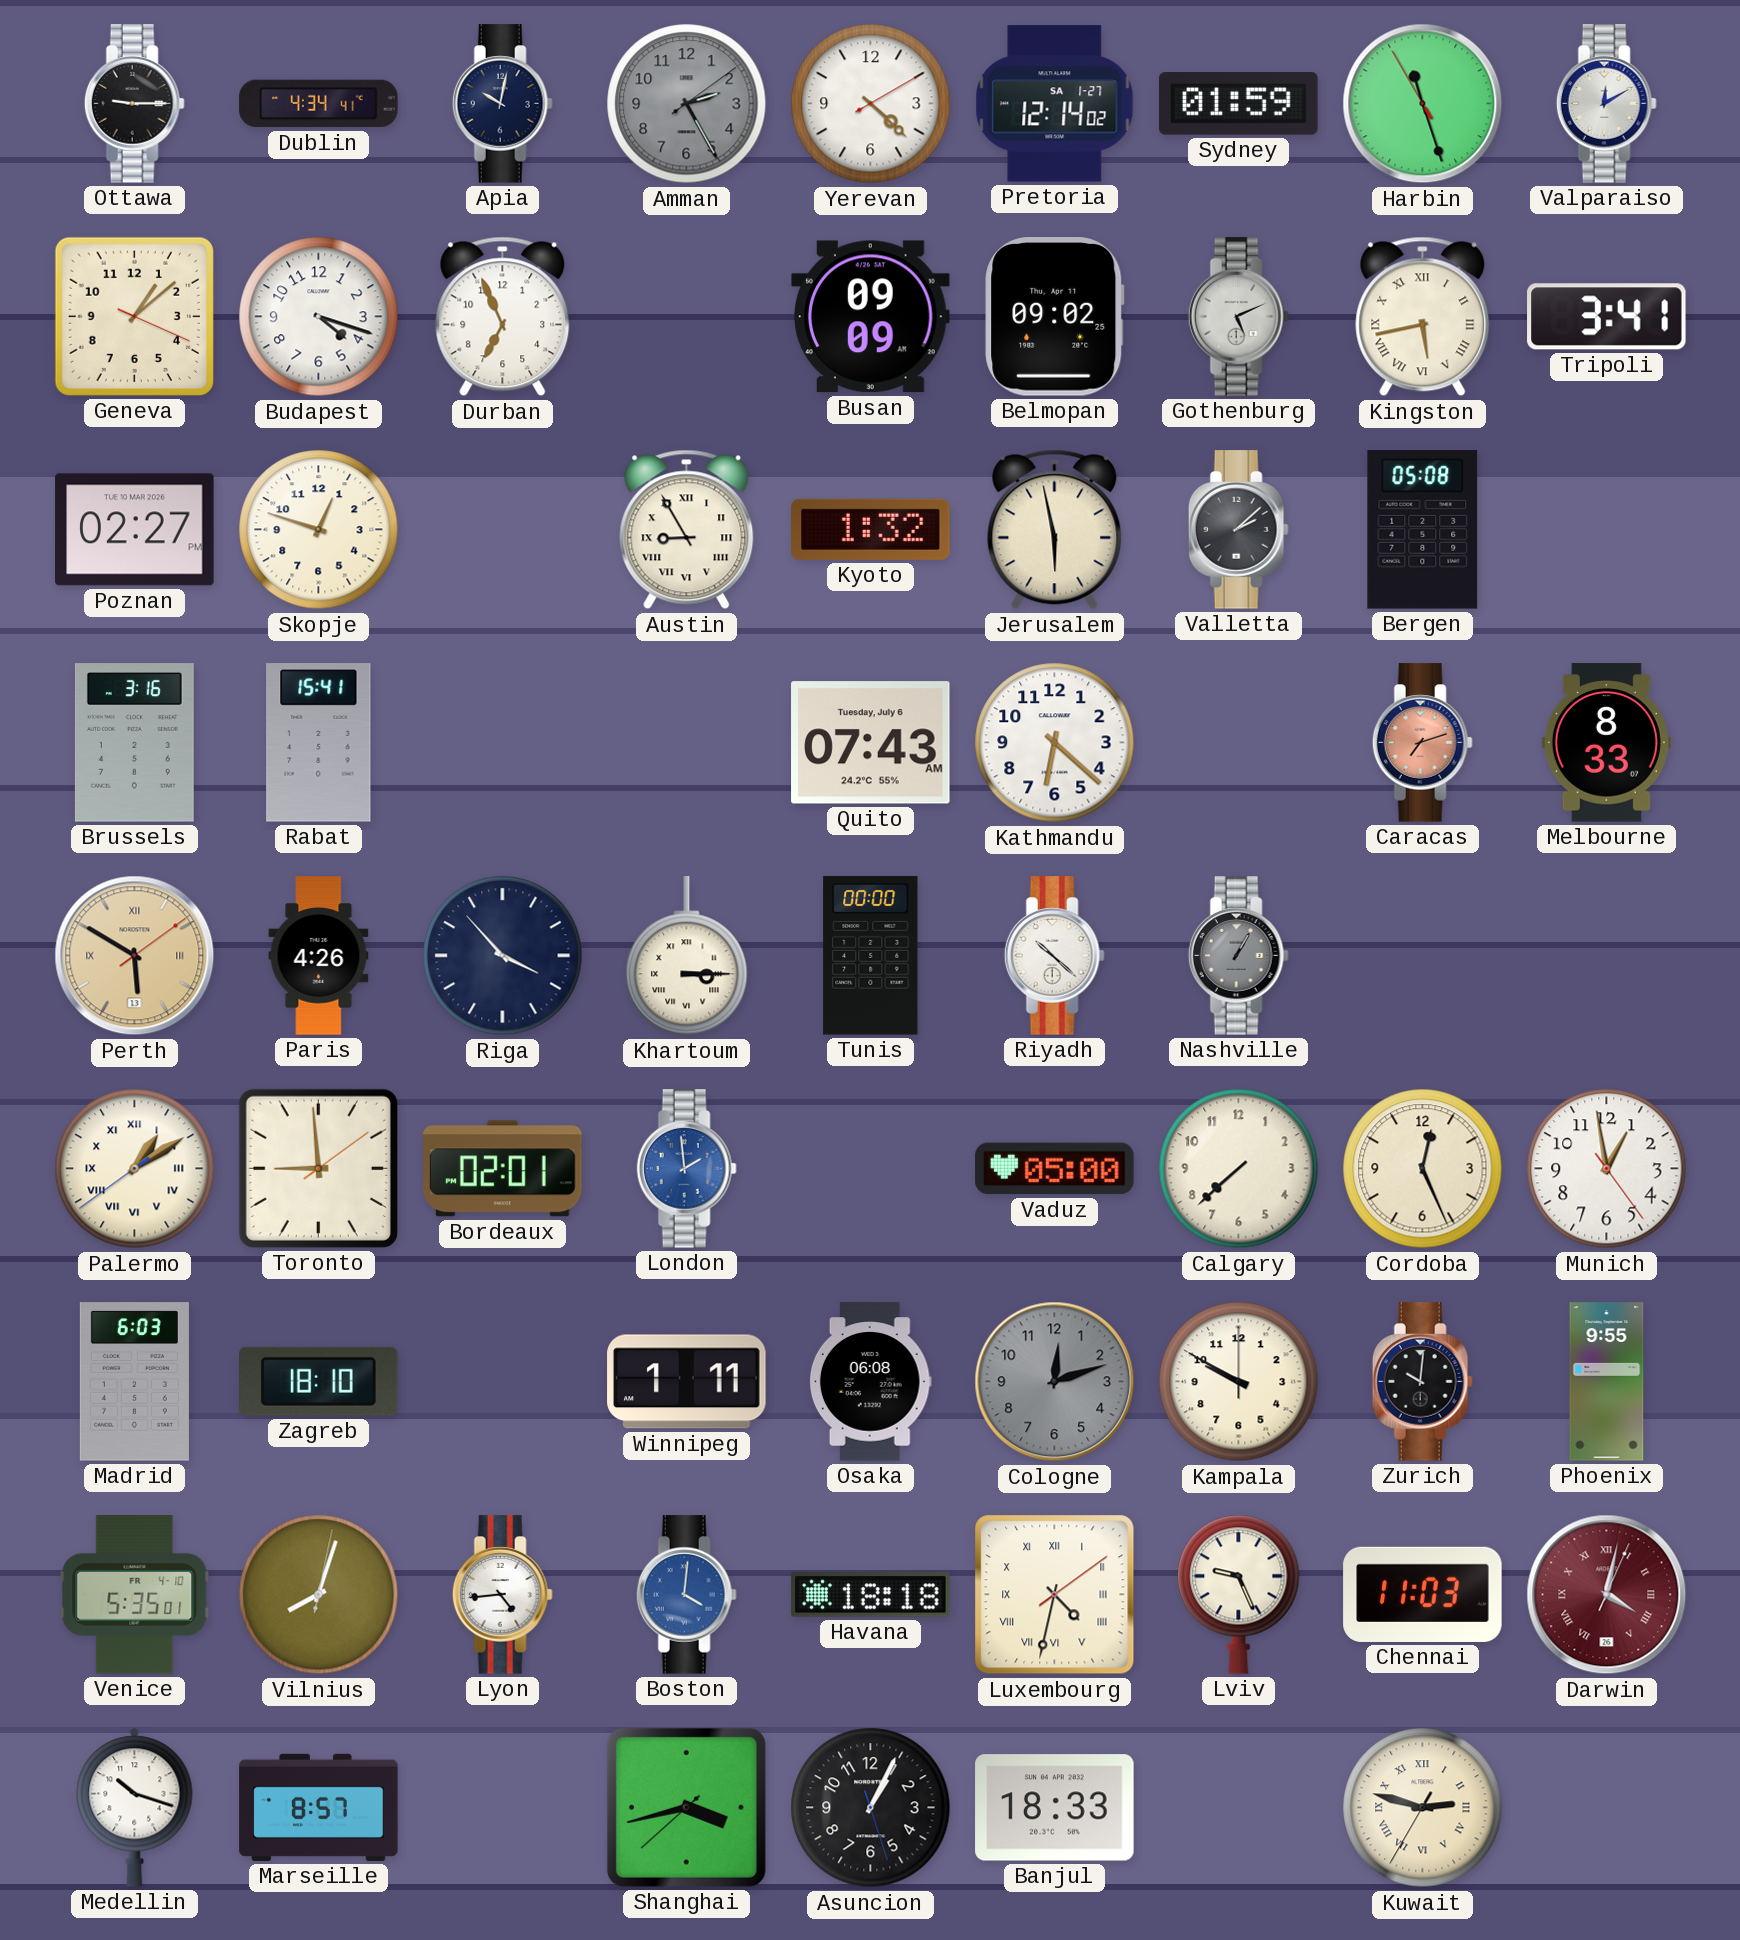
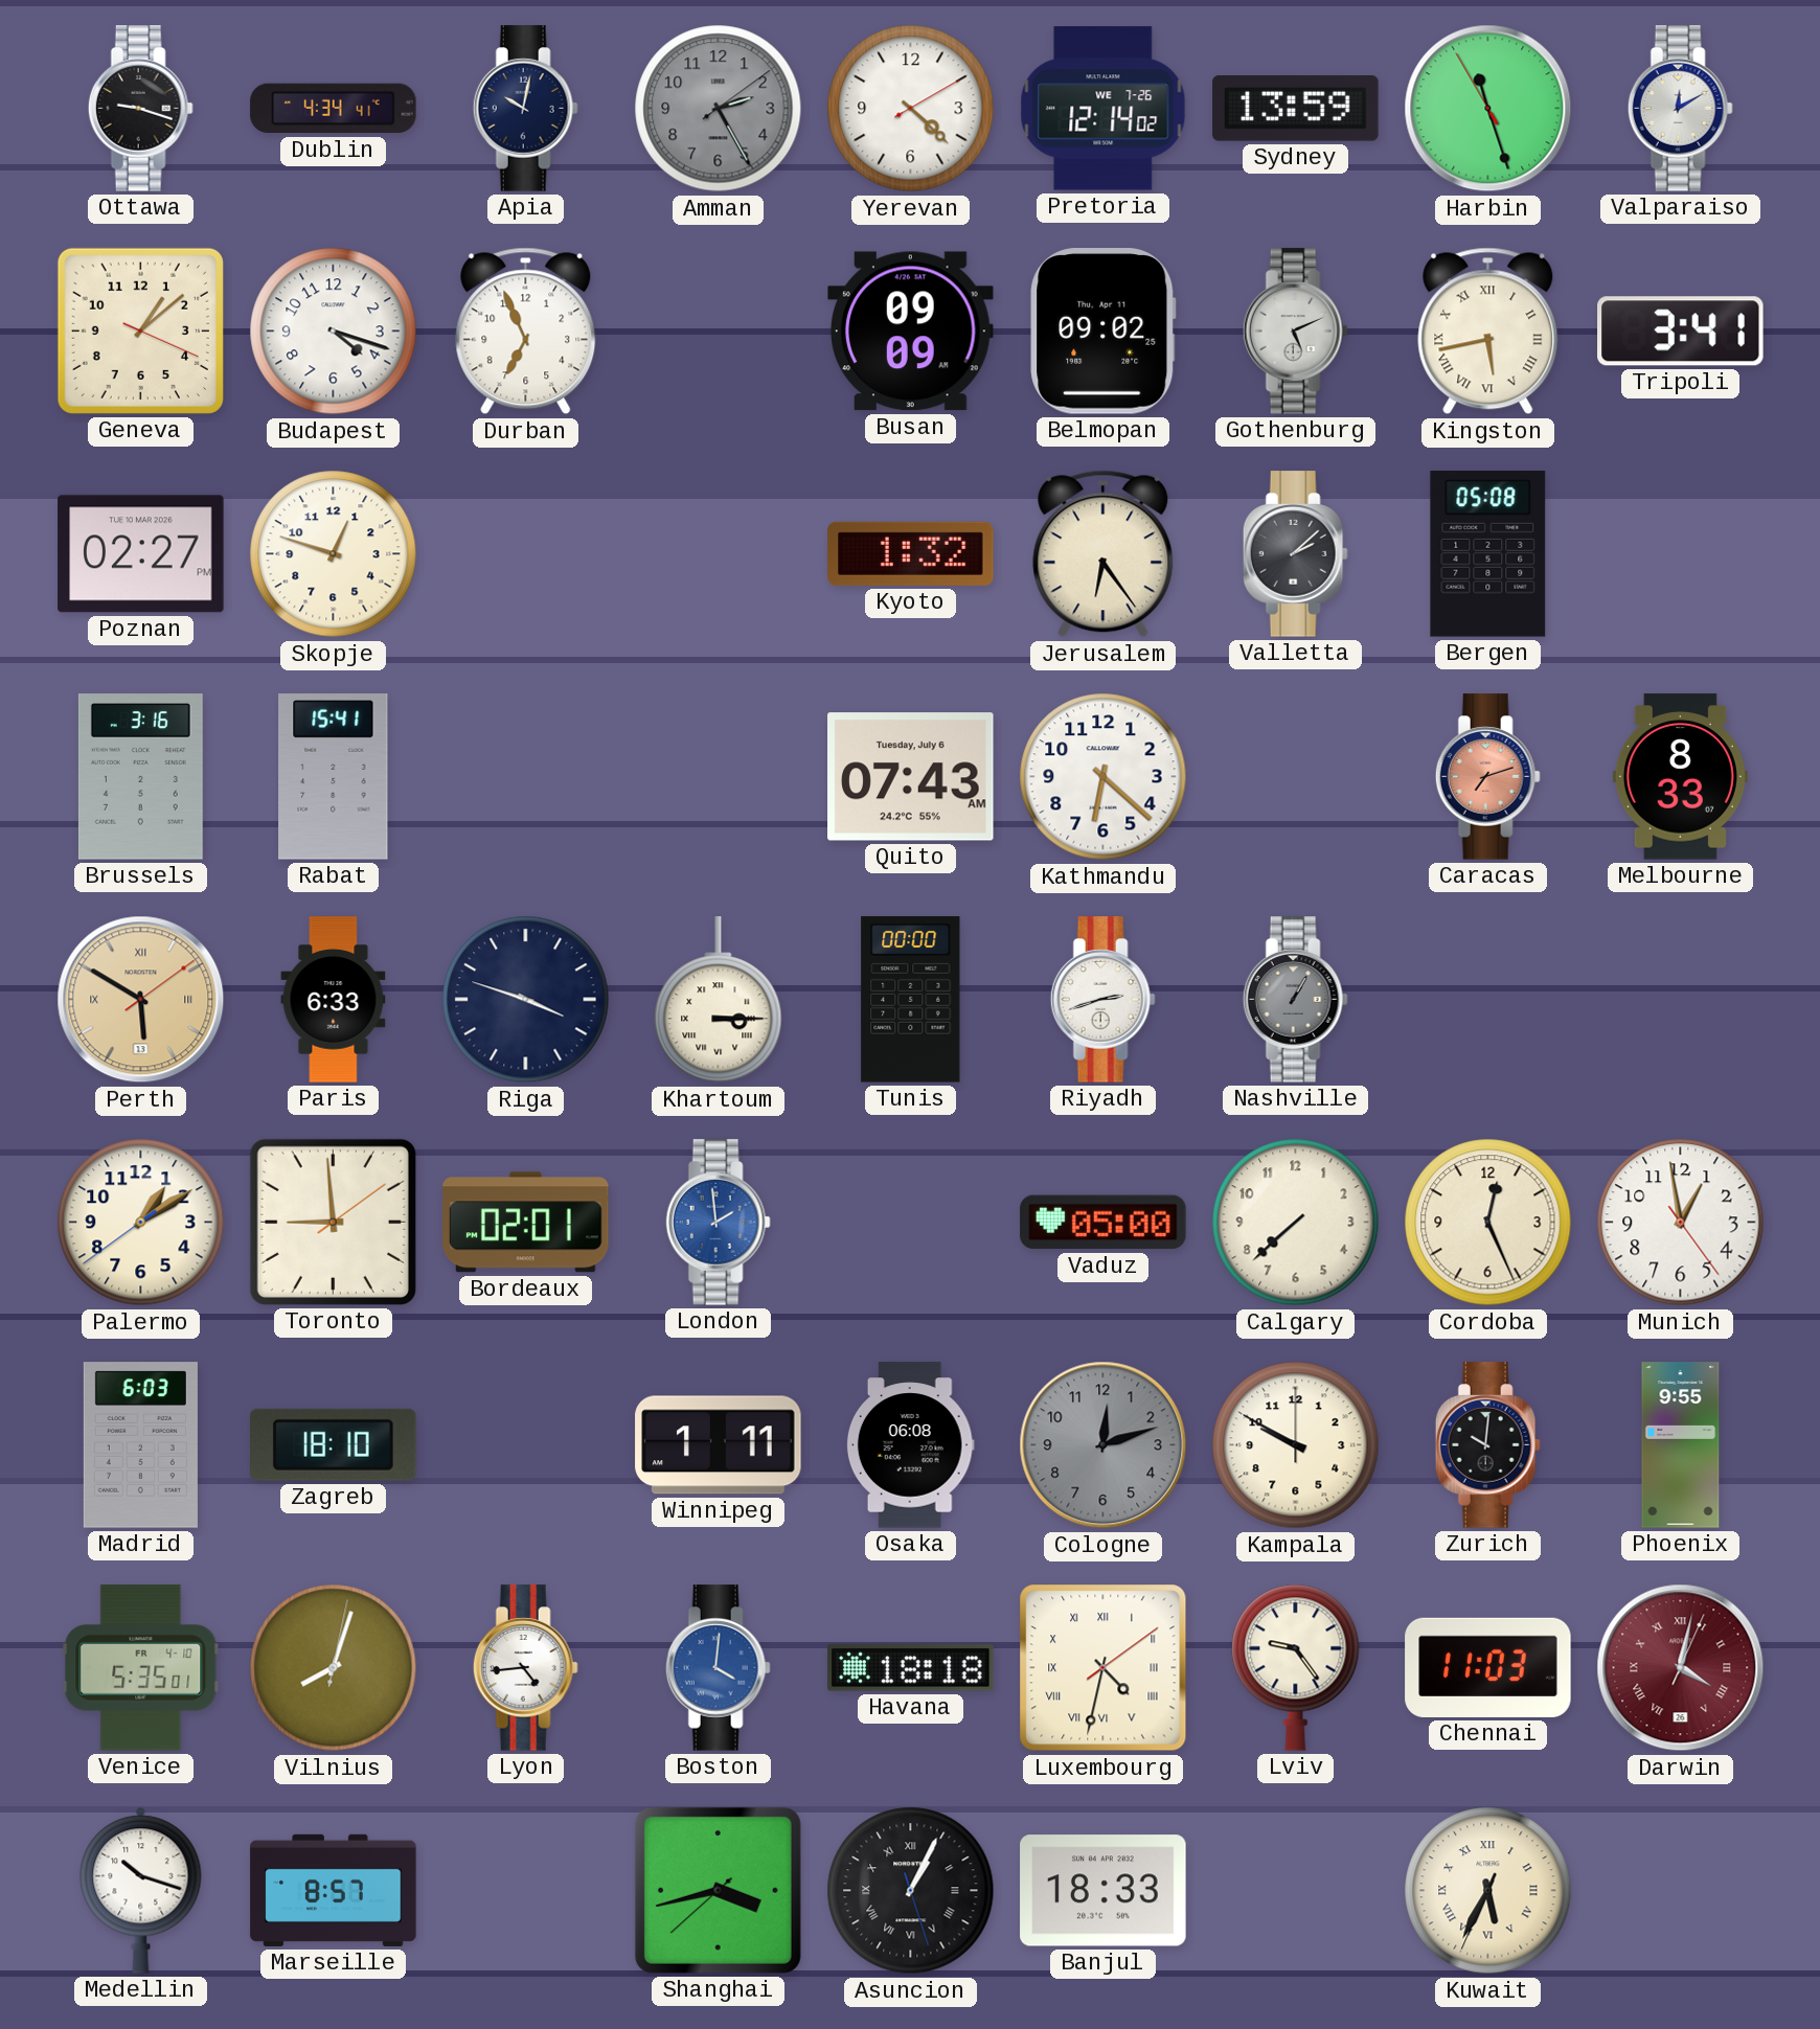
Ottawa: 9:15 -> 9:18
Pretoria date: SA 1-27 -> WE 7-26
Sydney: 01:59 -> 13:59
Austin: 8:55 -> none
Jerusalem: 5:58 -> 6:24
Paris: 4:26 -> 6:33
Riga: 3:53 -> 3:48
Riyadh: 10:22 -> 2:42
Palermo numerals: Roman -> Arabic
Lviv: 9:26 -> 9:24
Asuncion numerals: Arabic -> Roman
Kuwait: 2:47 -> 5:34
